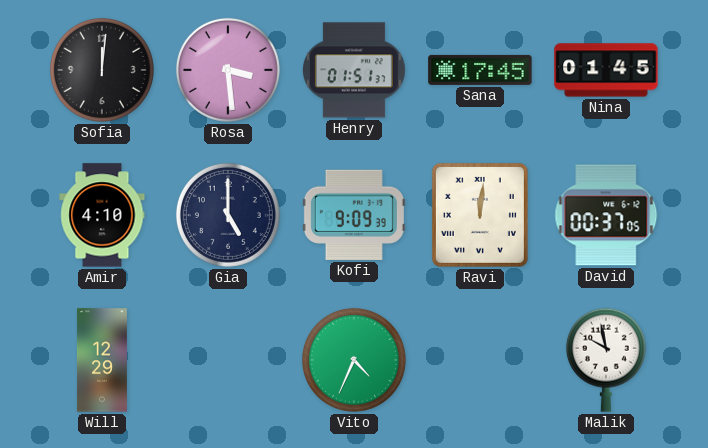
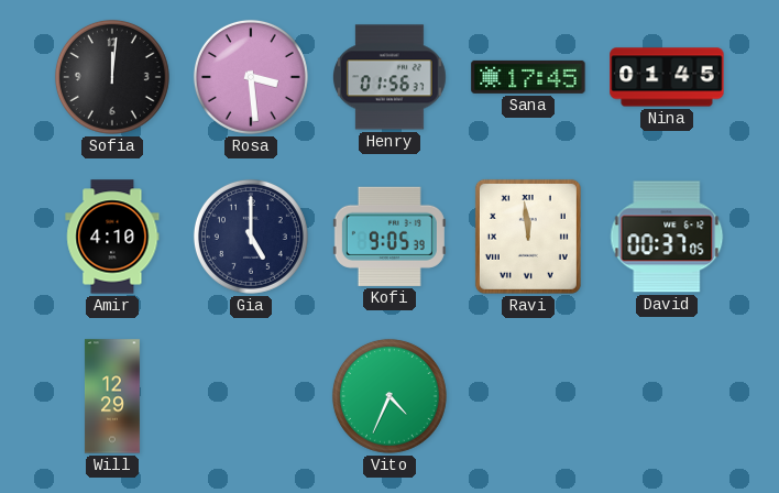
Henry: 01:51 -> 01:56
Kofi: 9:09 -> 9:05
Ravi: 12:01 -> 11:59
Malik: 9:58 -> none
